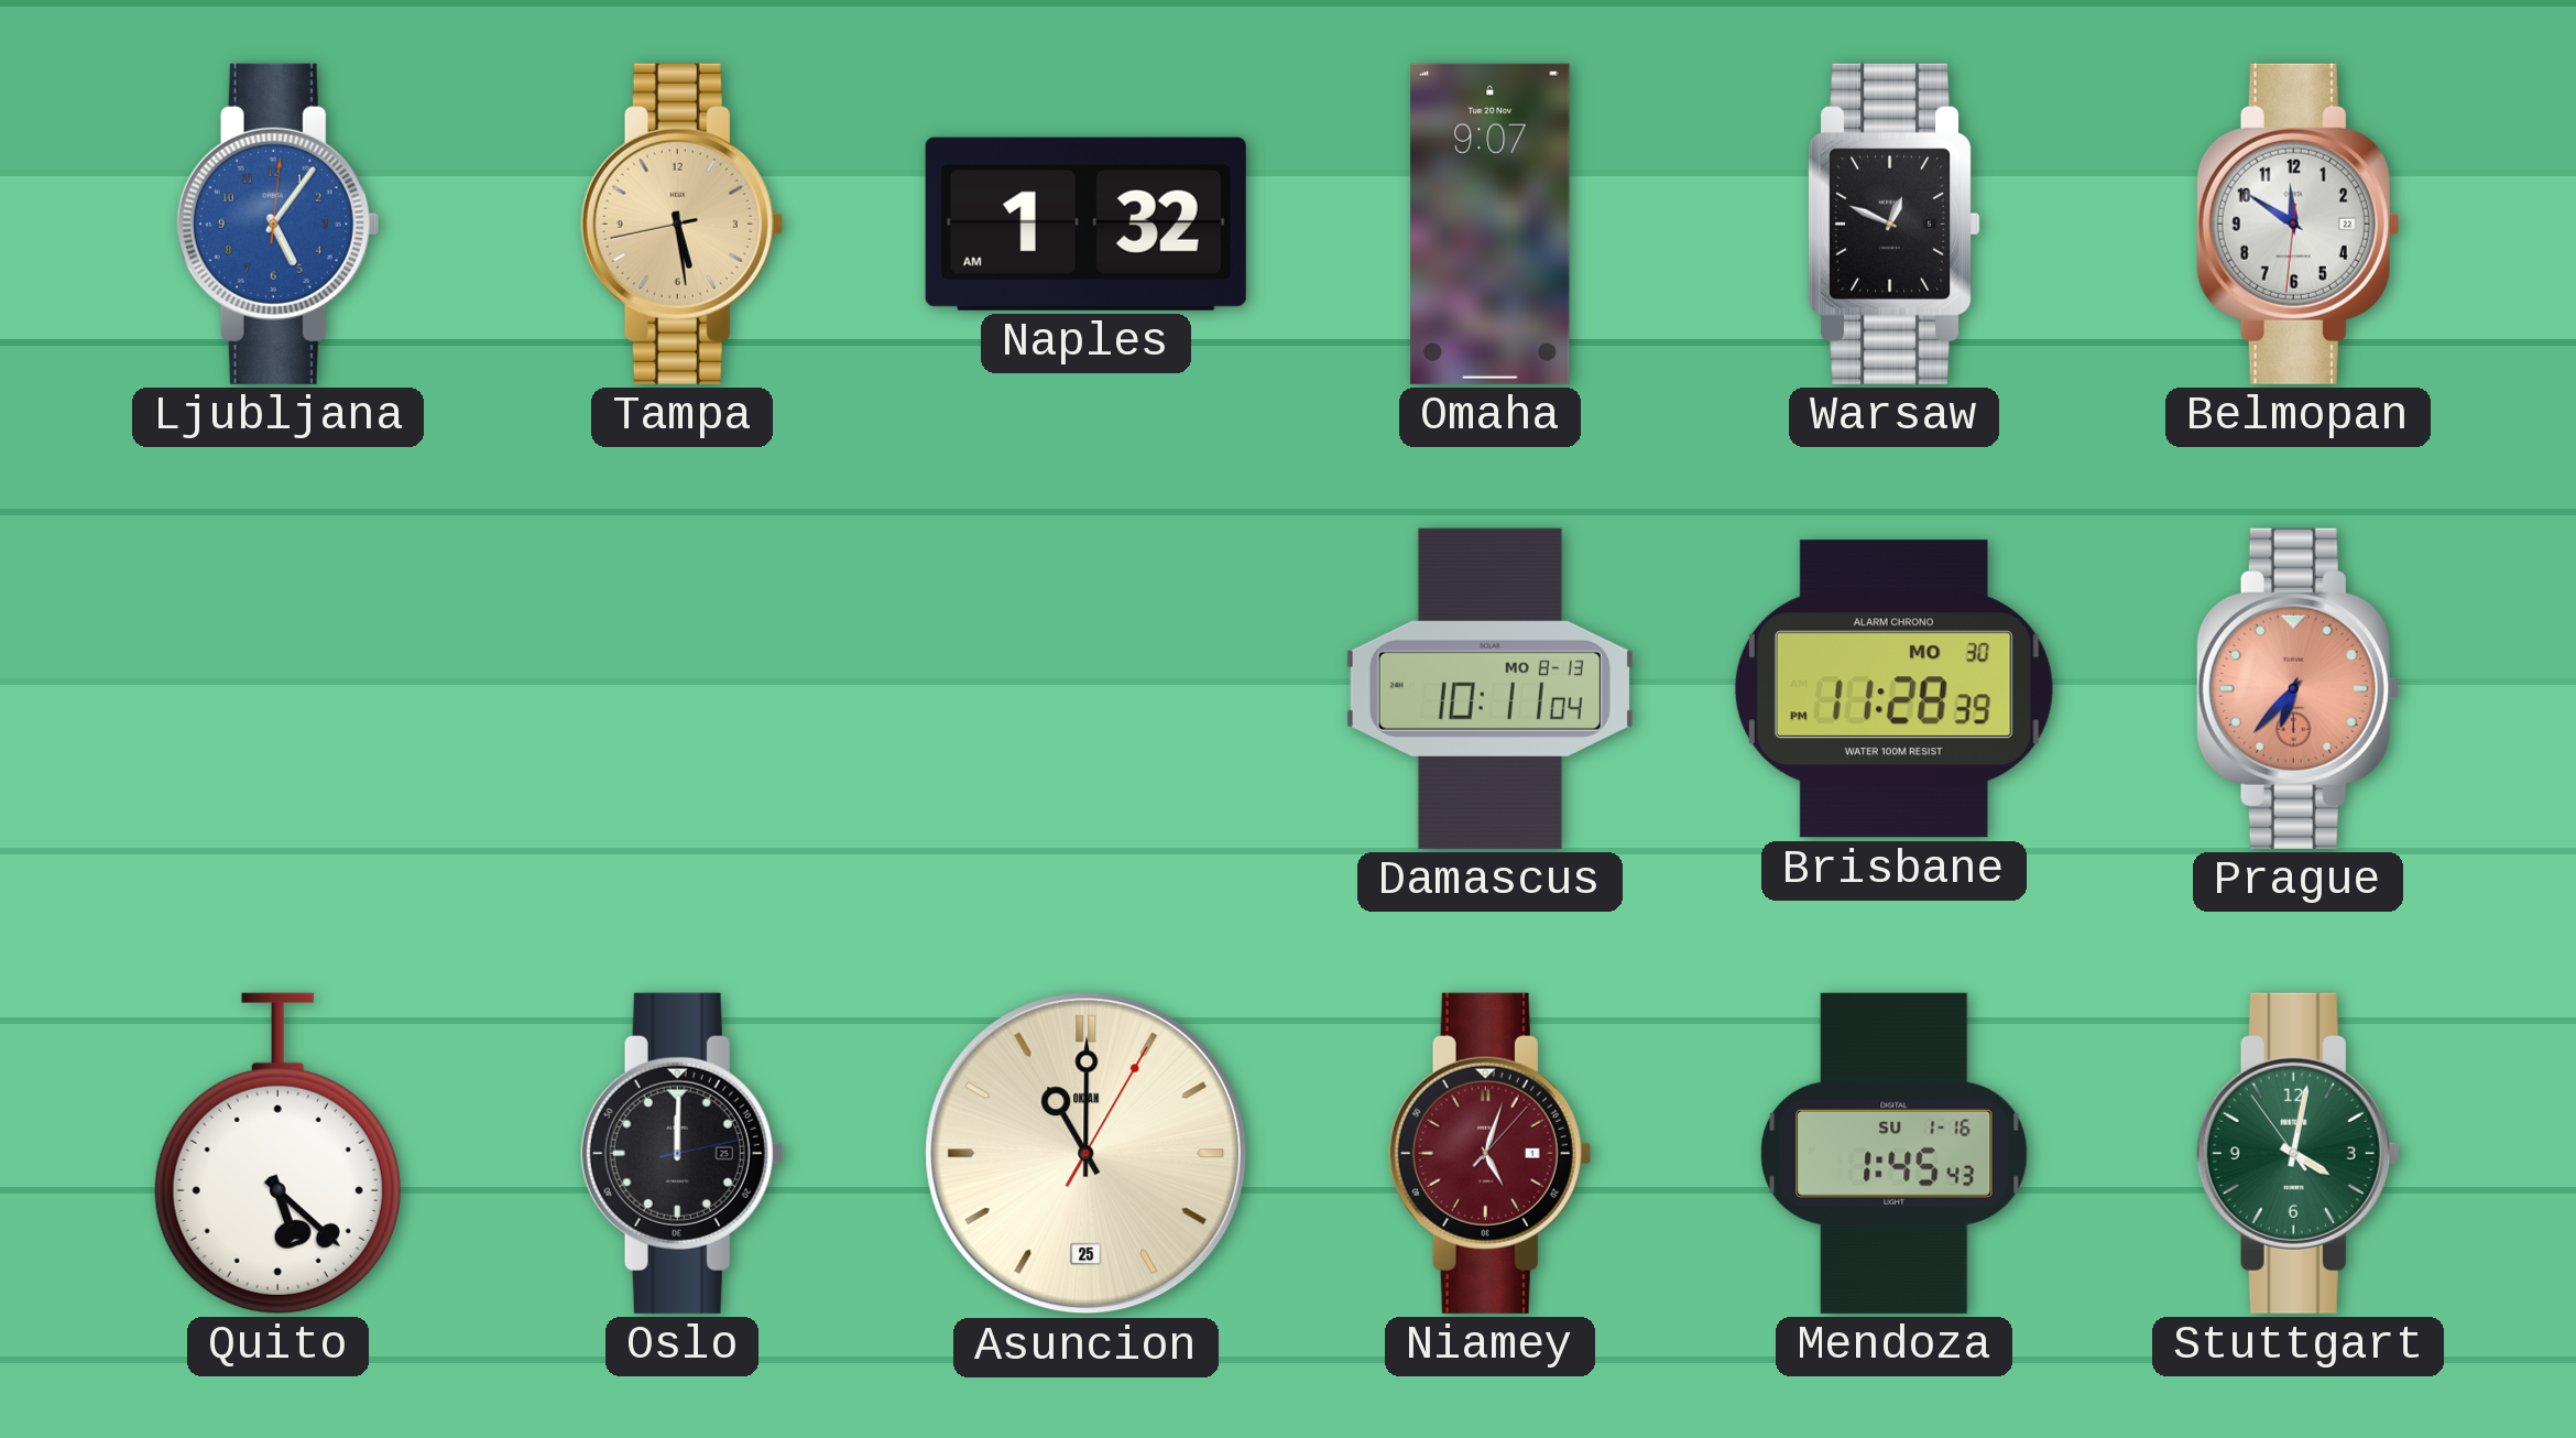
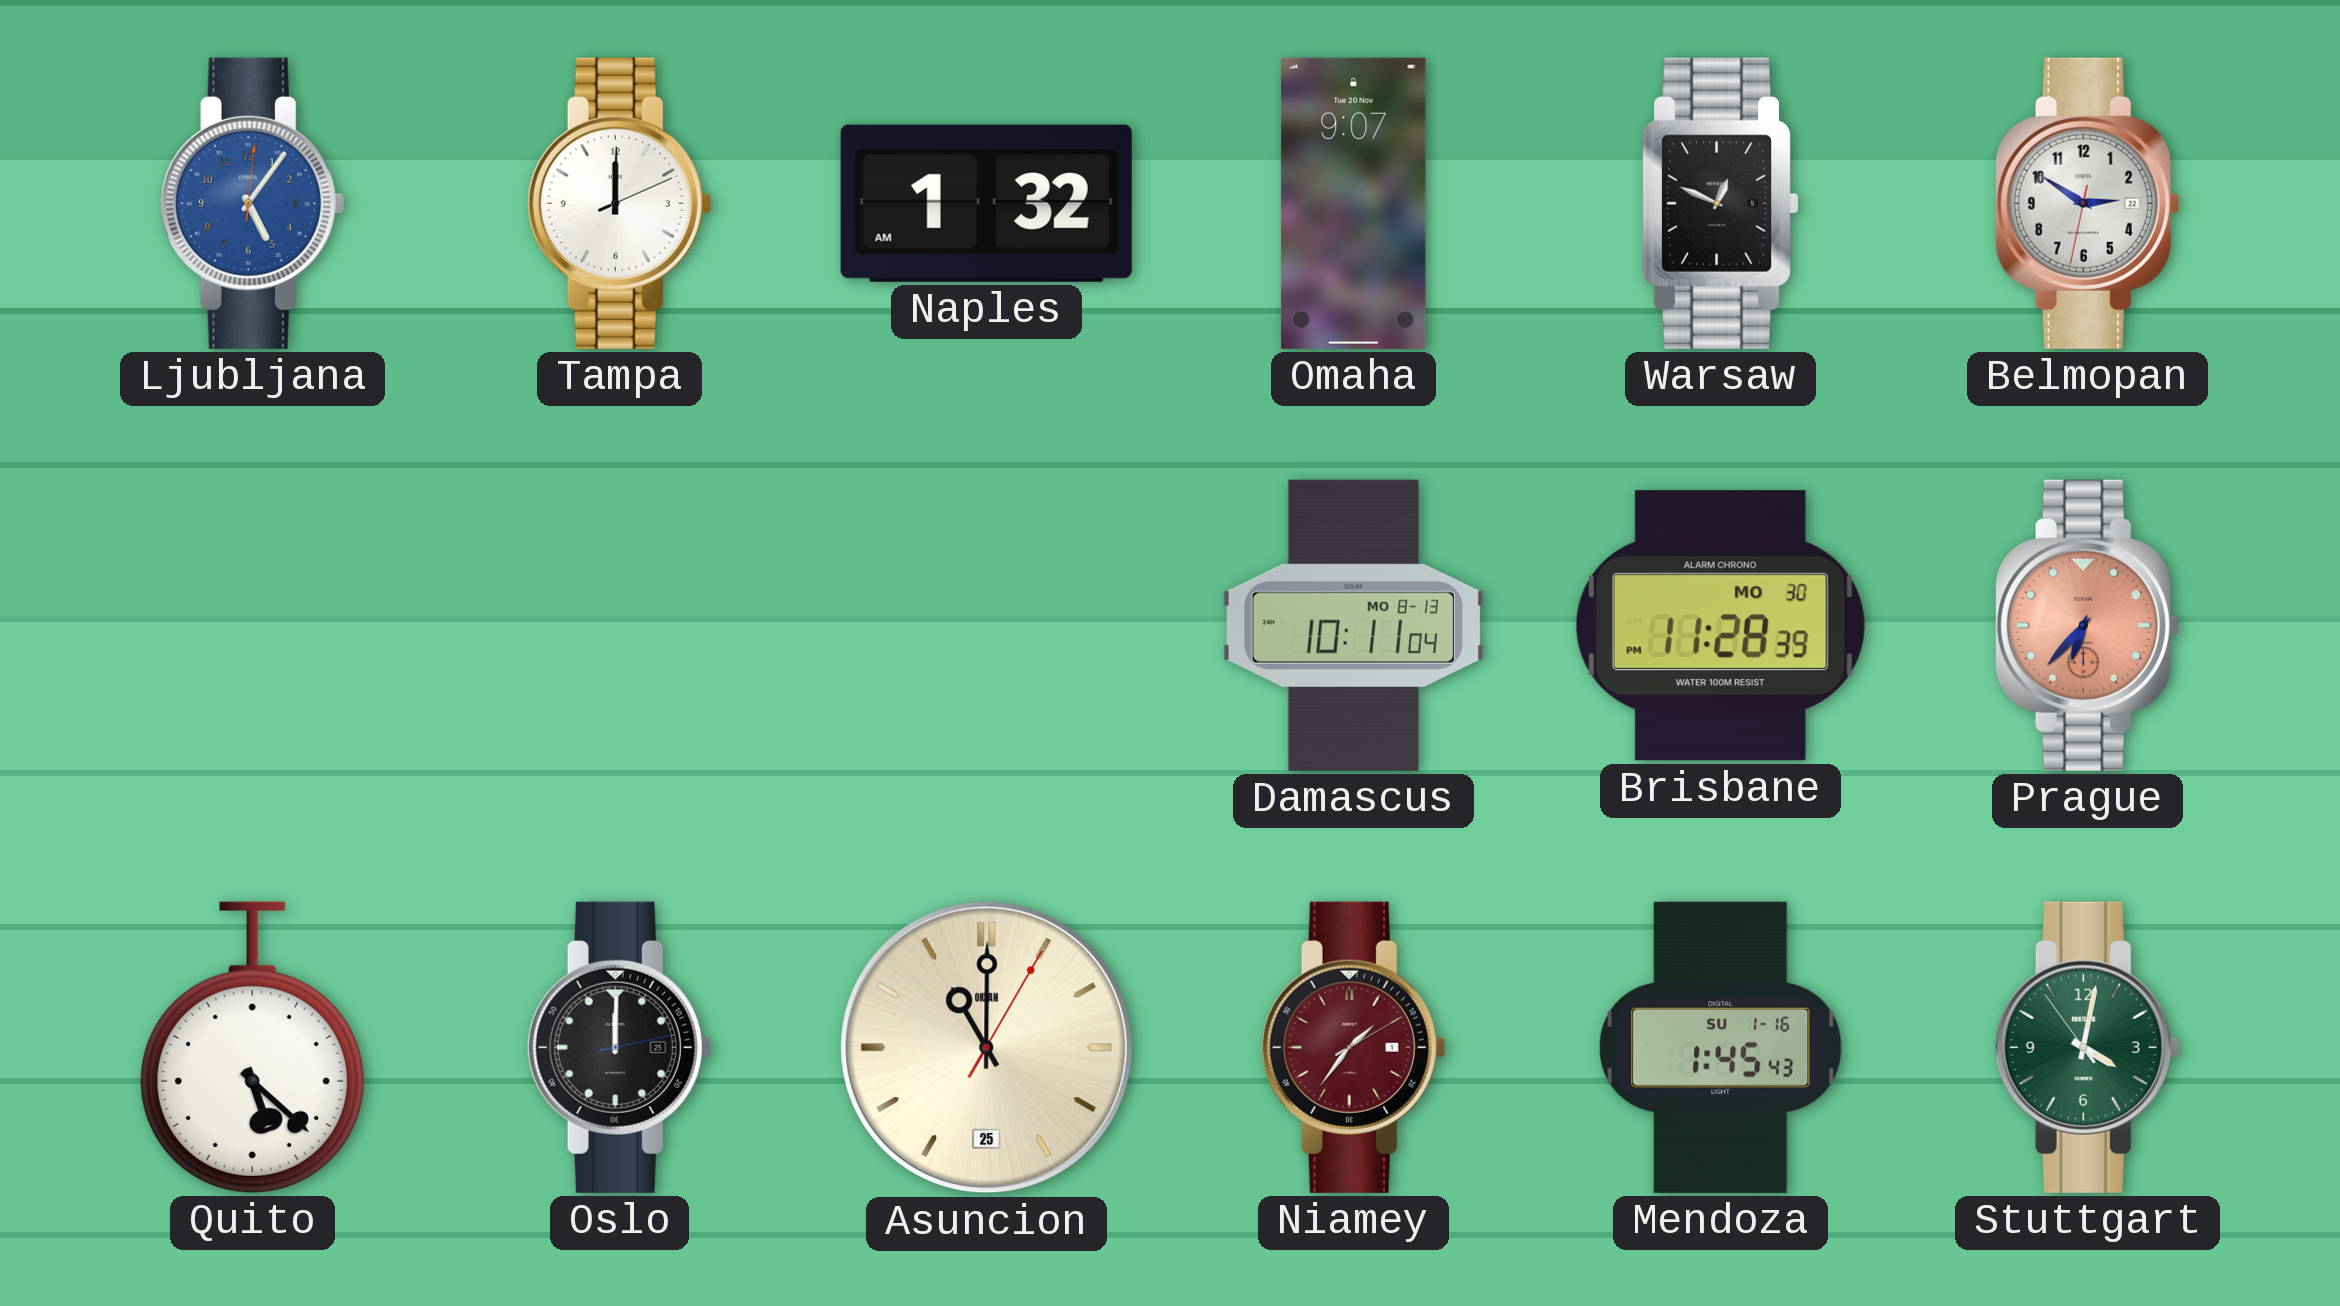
Tampa: 5:28 -> 12:00
Tampa dial: champagne -> white
Belmopan: 11:50 -> 2:50
Niamey: 5:03 -> 1:36
